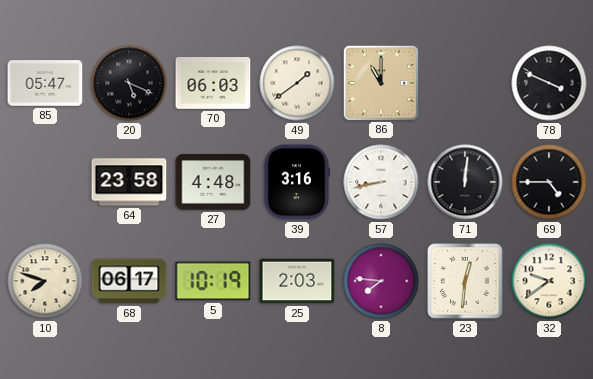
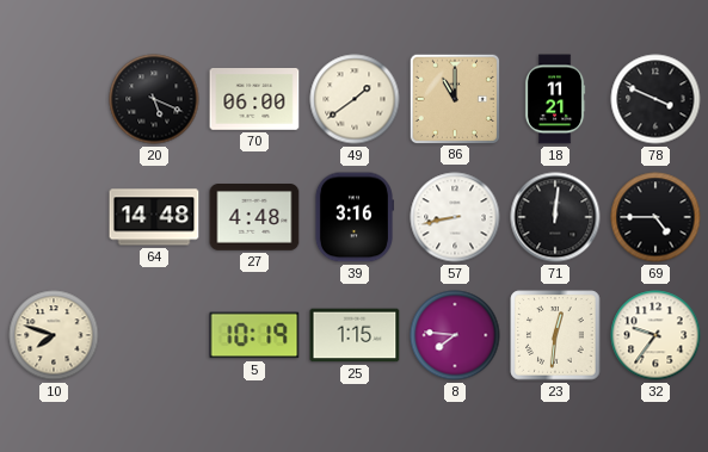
85: 05:47 -> none
70: 06:03 -> 06:00
18: none -> 11:21
64: 23:58 -> 14:48
68: 06:17 -> none
25: 2:03 -> 1:15
32: 9:39 -> 9:36
